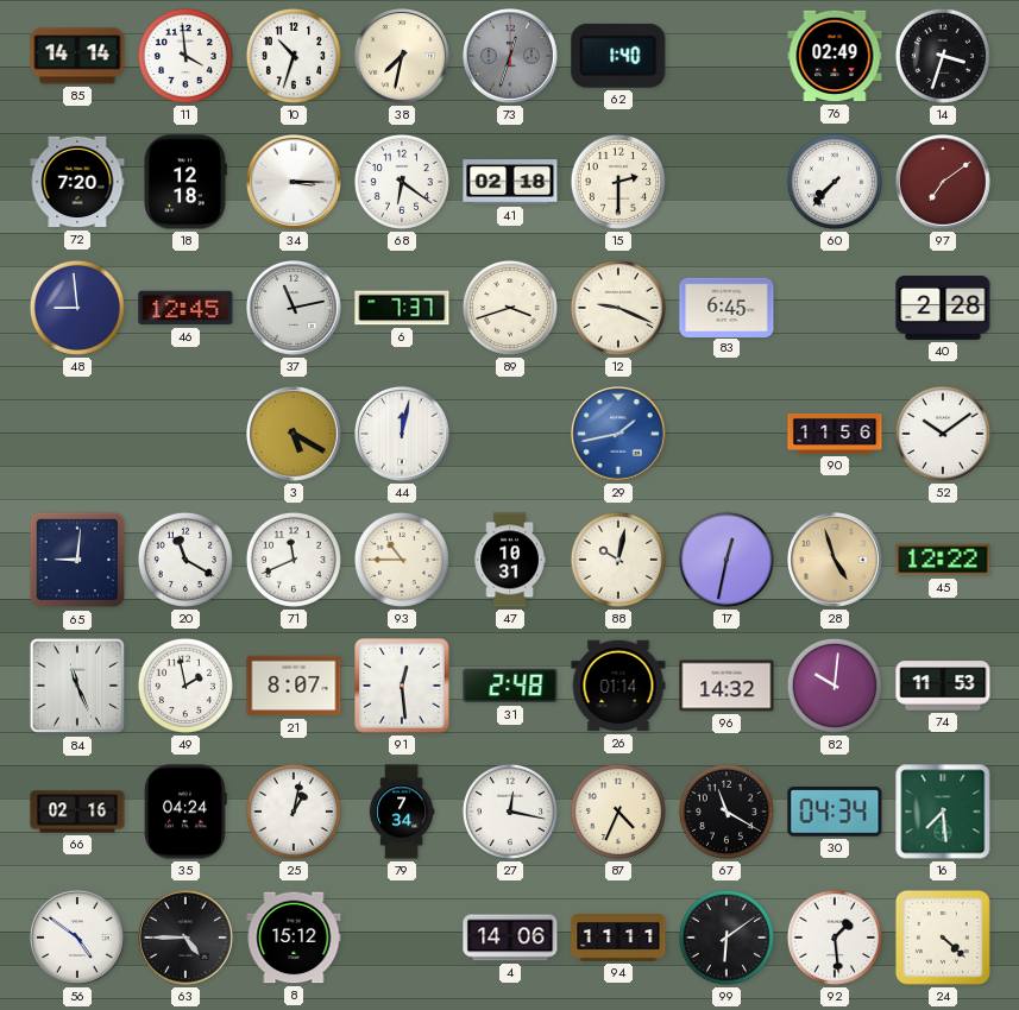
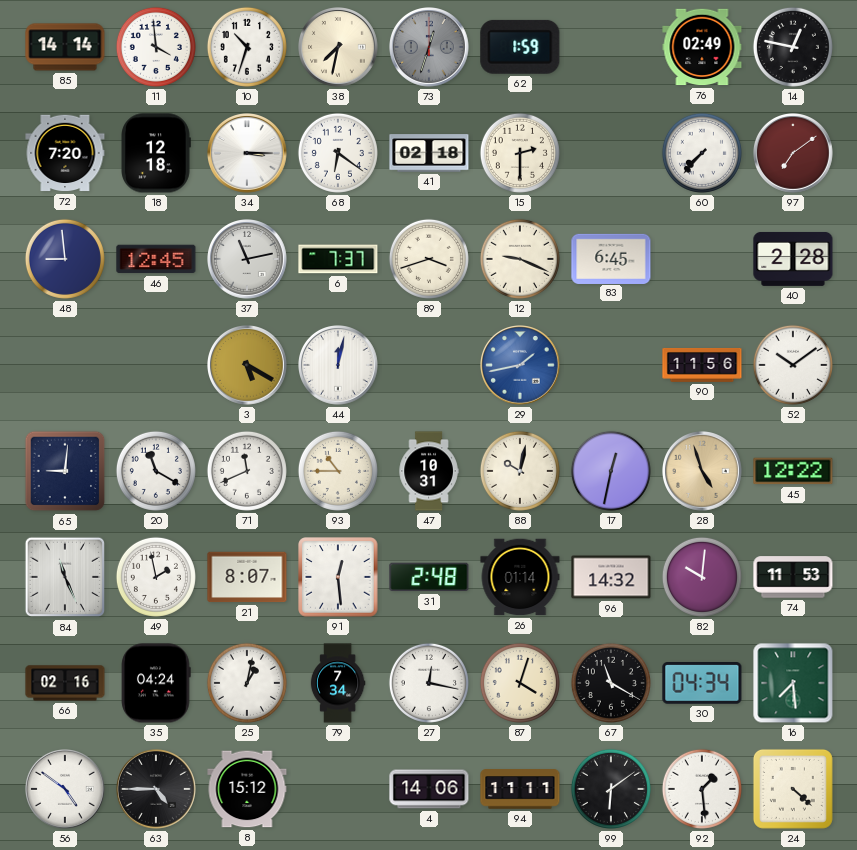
62: 1:40 -> 1:59
14: 3:33 -> 12:47
87: 4:34 -> 4:03
